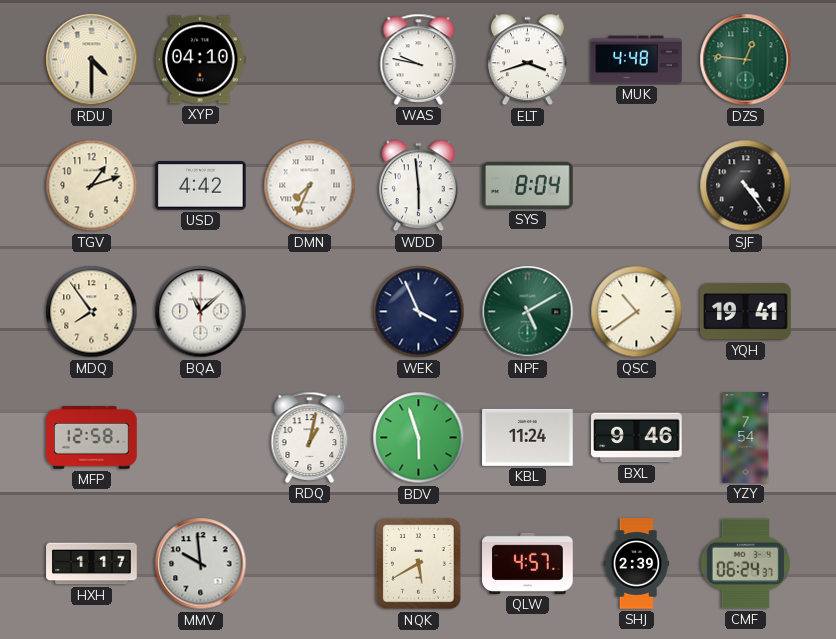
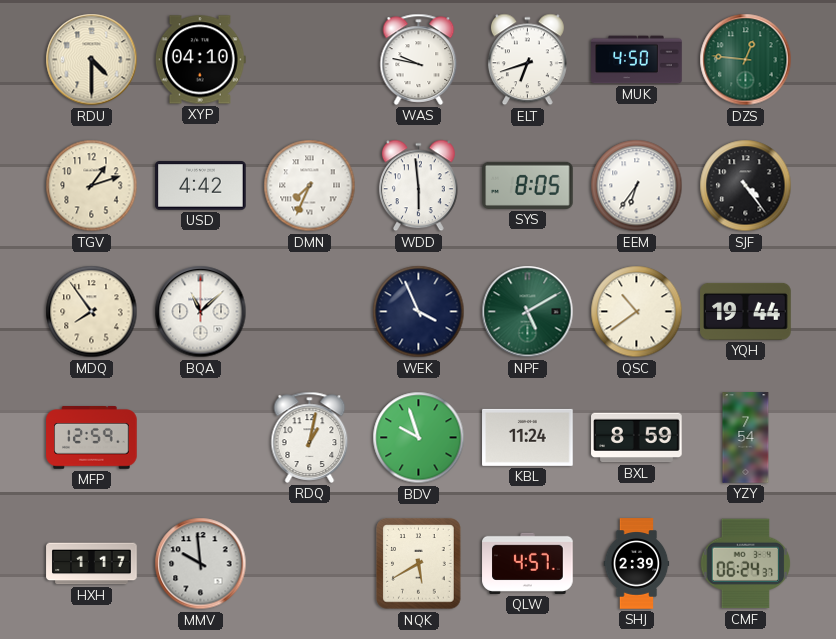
ELT: 3:42 -> 6:42
MUK: 4:48 -> 4:50
SYS: 8:04 -> 8:05
EEM: none -> 6:36
YQH: 19:41 -> 19:44
MFP: 12:58 -> 12:59
BDV: 5:57 -> 9:57
BXL: 9:46 -> 8:59
